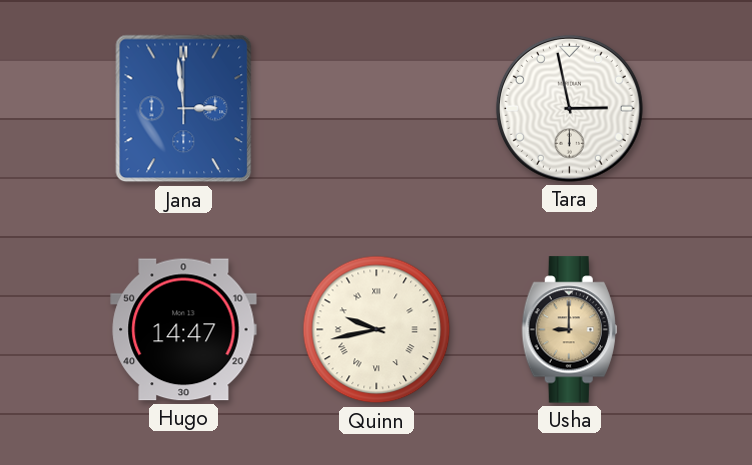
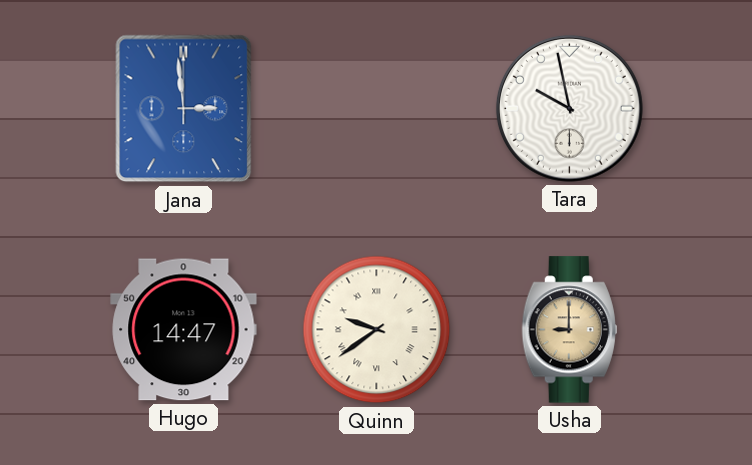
Tara: 2:58 -> 9:58
Quinn: 9:43 -> 9:39
